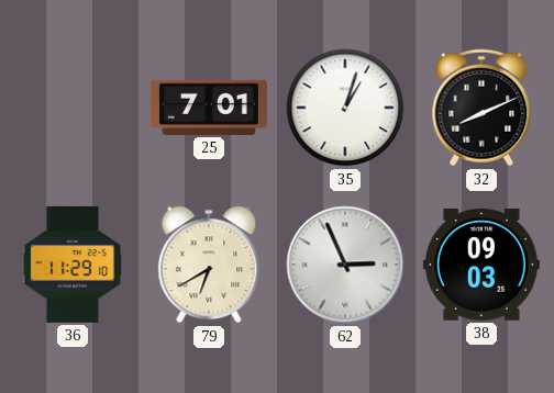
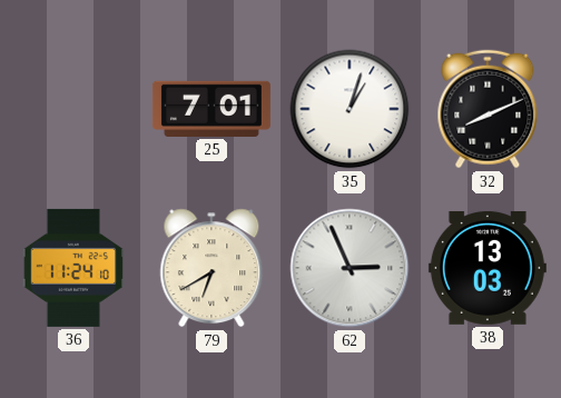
36: 11:29 -> 11:24
38: 09:03 -> 13:03
